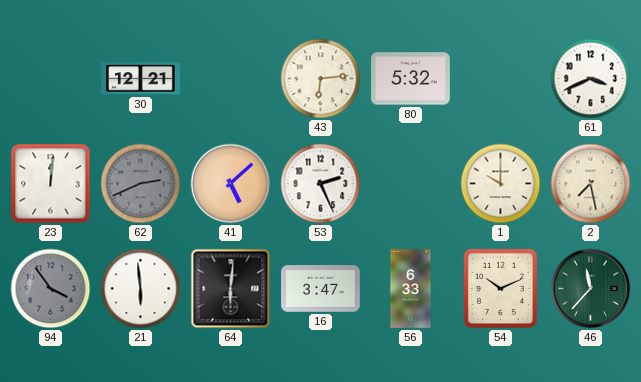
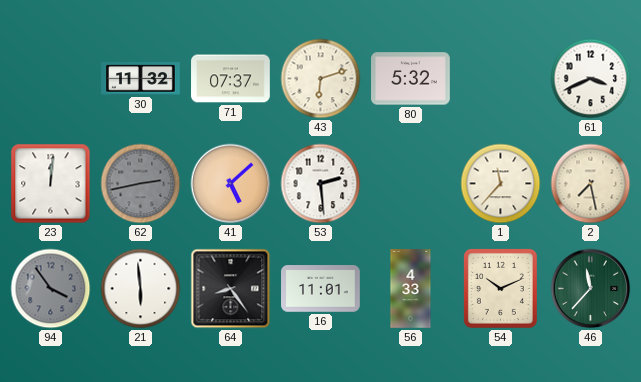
30: 12:21 -> 11:32
71: none -> 07:37
43: 6:14 -> 6:12
62: 2:41 -> 2:43
53: 2:26 -> 2:29
1: 10:00 -> 11:37
64: 6:01 -> 8:24
16: 3:47 -> 11:01
56: 6:33 -> 4:33
